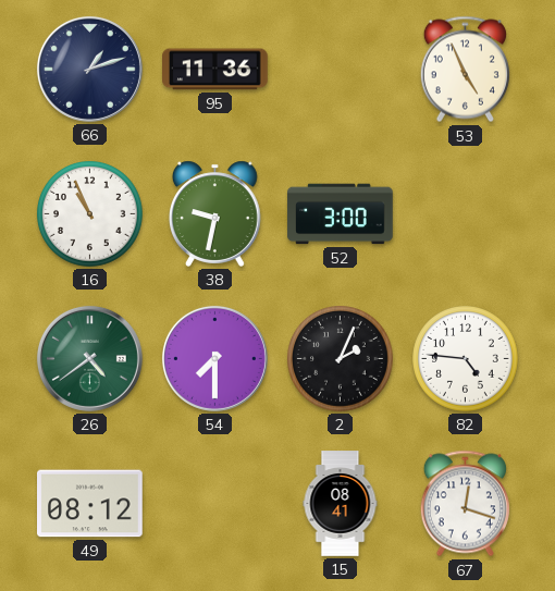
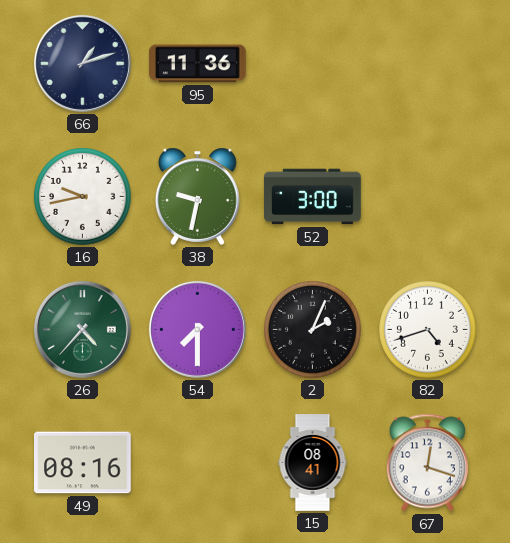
53: 4:56 -> none
16: 10:56 -> 9:43
26: 4:39 -> 4:37
82: 4:46 -> 4:42
49: 08:12 -> 08:16
